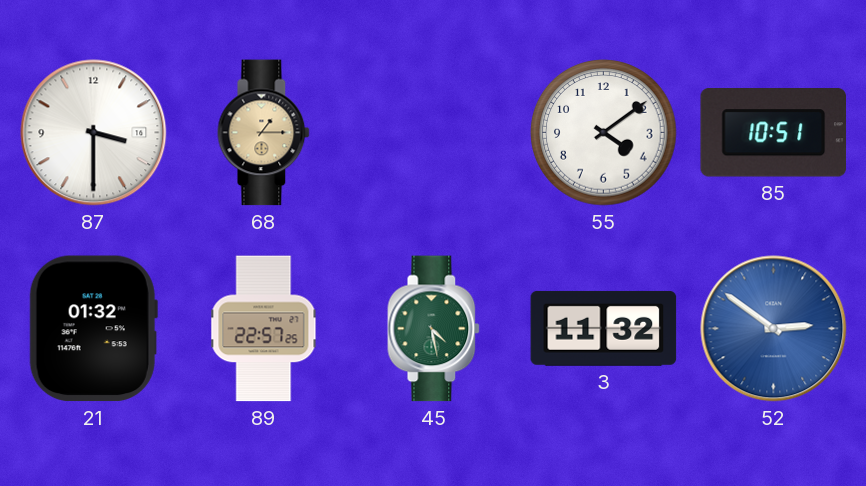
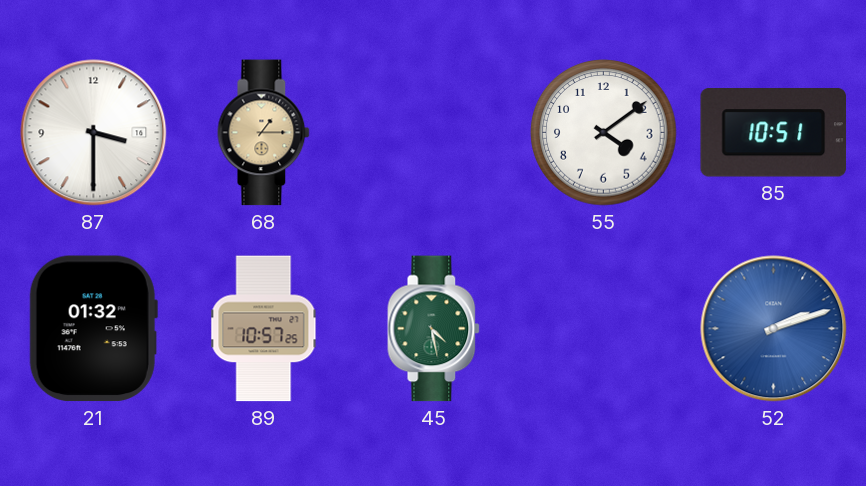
89: 22:57 -> 10:57
3: 11:32 -> none
52: 2:51 -> 2:12
